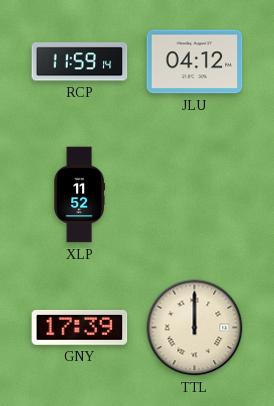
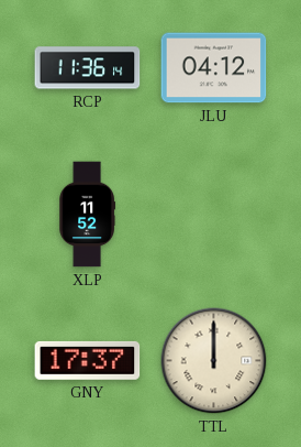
RCP: 11:59 -> 11:36
GNY: 17:39 -> 17:37
